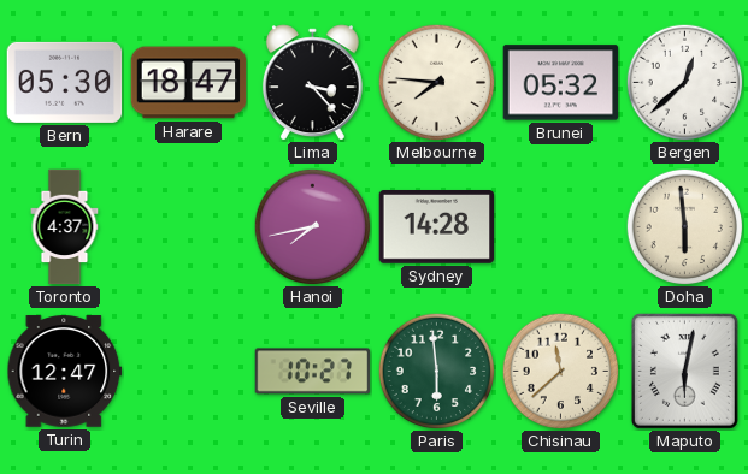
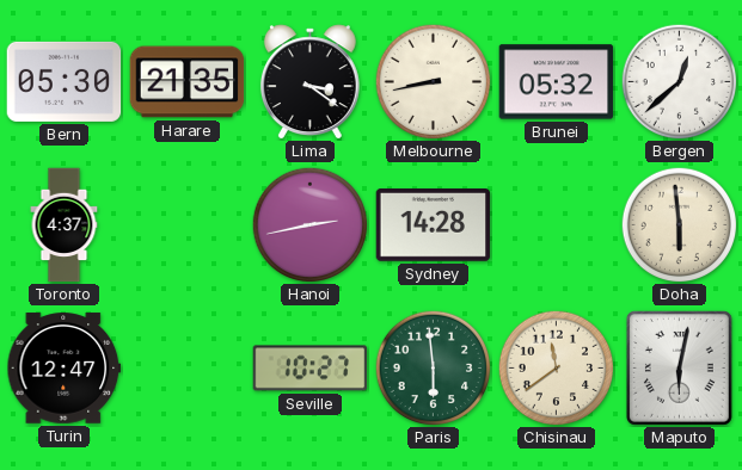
Harare: 18:47 -> 21:35
Lima: 3:23 -> 3:21
Melbourne: 7:46 -> 8:43
Hanoi: 7:43 -> 2:43
Chisinau: 11:38 -> 11:39
